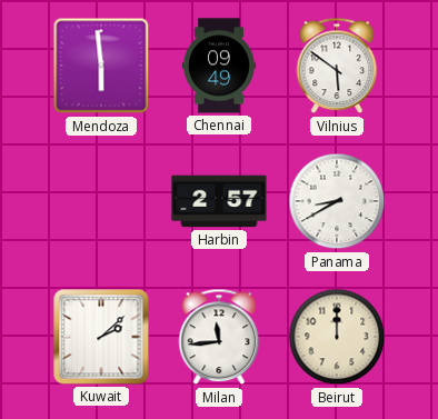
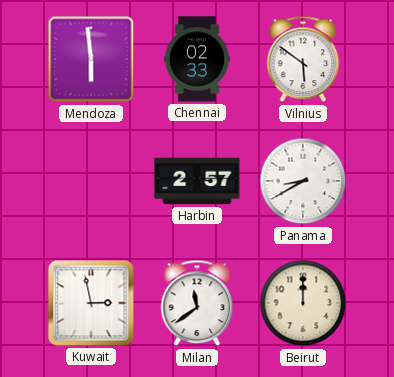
Chennai: 09:49 -> 02:33
Kuwait: 2:08 -> 2:58
Milan: 11:44 -> 11:39
